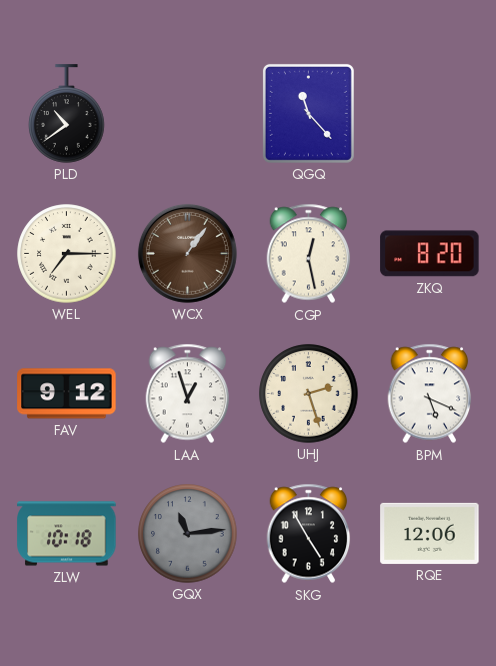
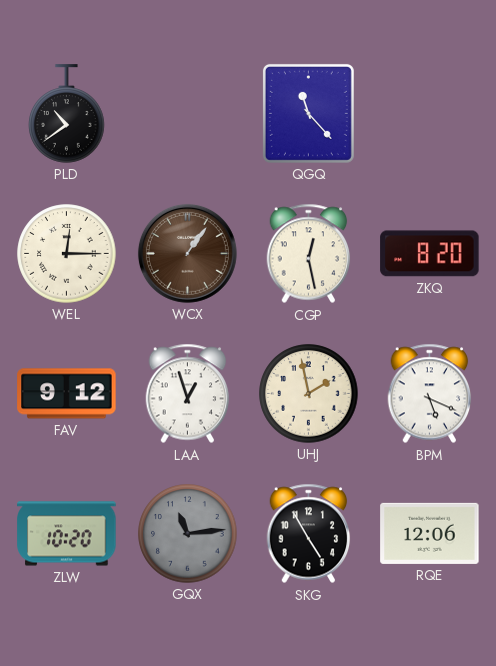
WEL: 7:15 -> 12:15
UHJ: 2:27 -> 1:58
ZLW: 10:18 -> 10:20
